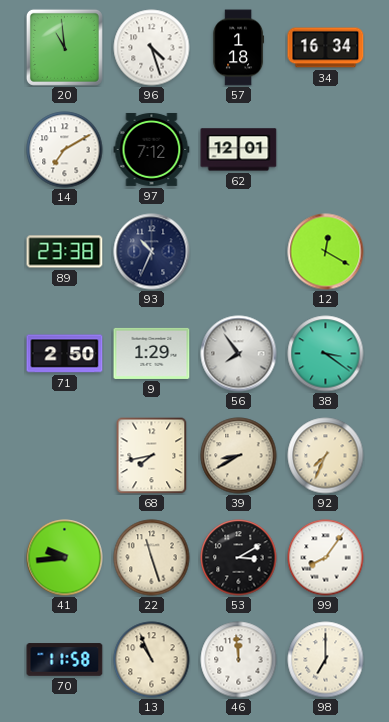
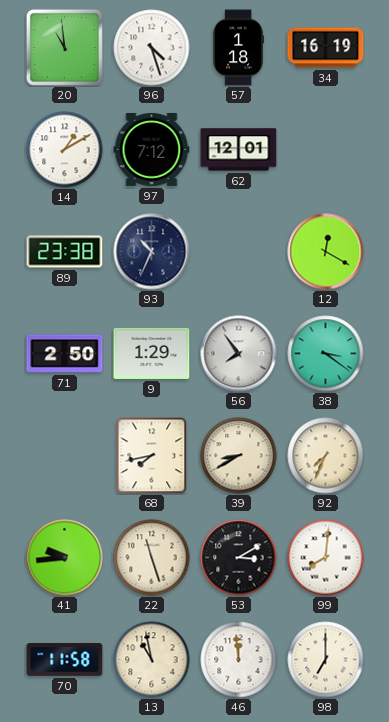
34: 16:34 -> 16:19
14: 7:10 -> 1:10
99: 8:06 -> 8:01
13: 10:56 -> 10:58
